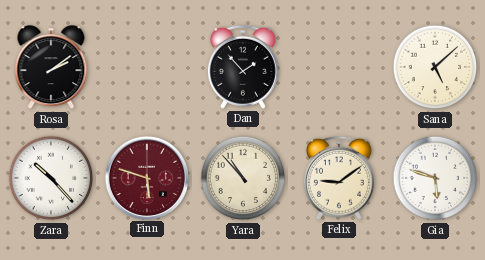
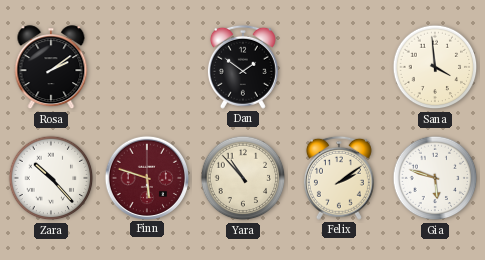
Dan: 1:53 -> 1:51
Sana: 5:08 -> 3:59
Felix: 9:09 -> 2:09
